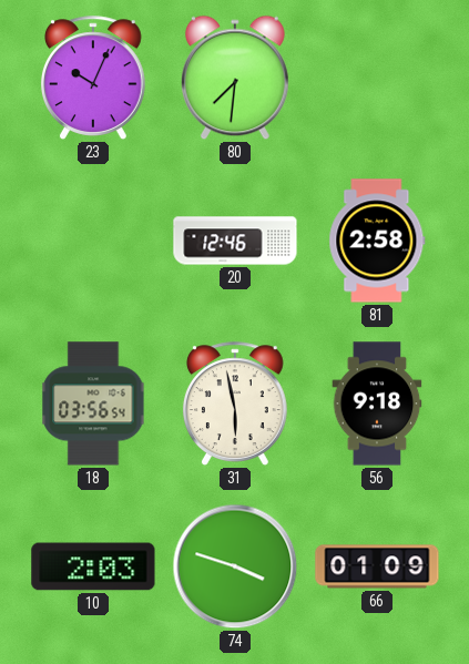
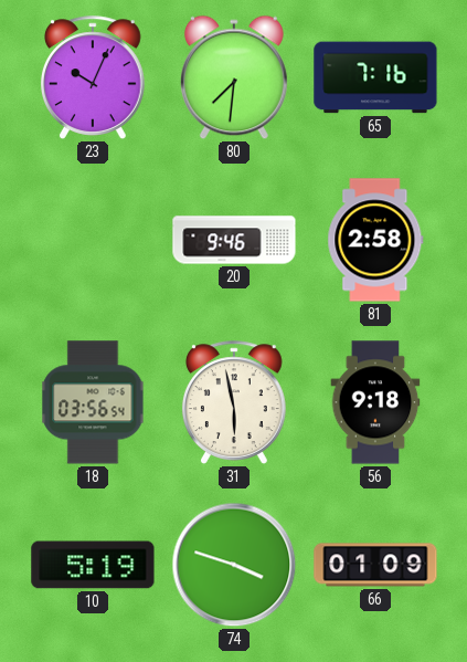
65: none -> 7:16
20: 12:46 -> 9:46
10: 2:03 -> 5:19
